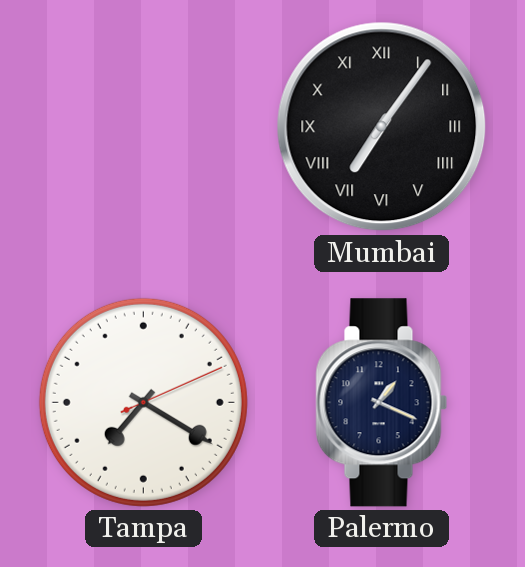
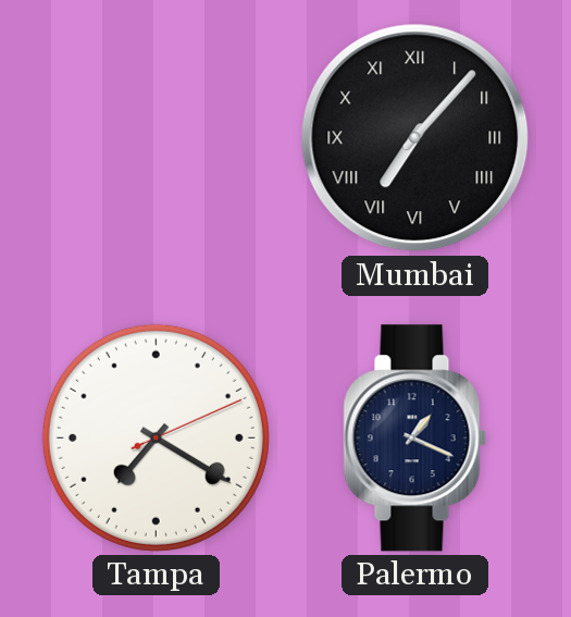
Mumbai: 7:06 -> 7:07
